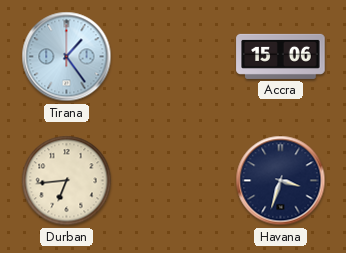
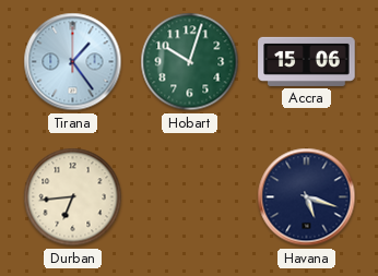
Hobart: none -> 10:03
Havana: 3:33 -> 5:18
